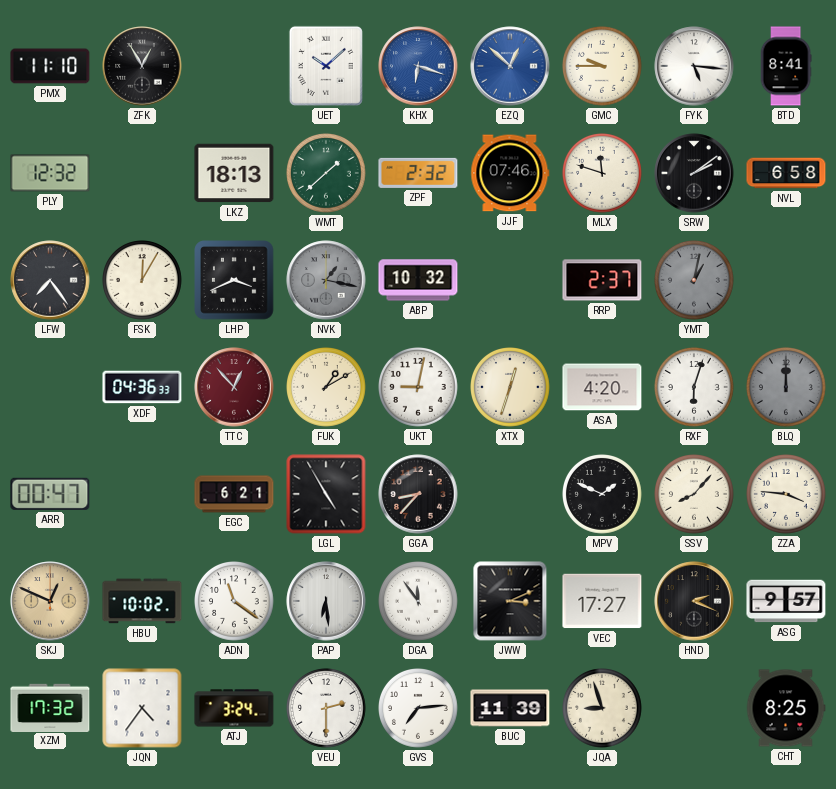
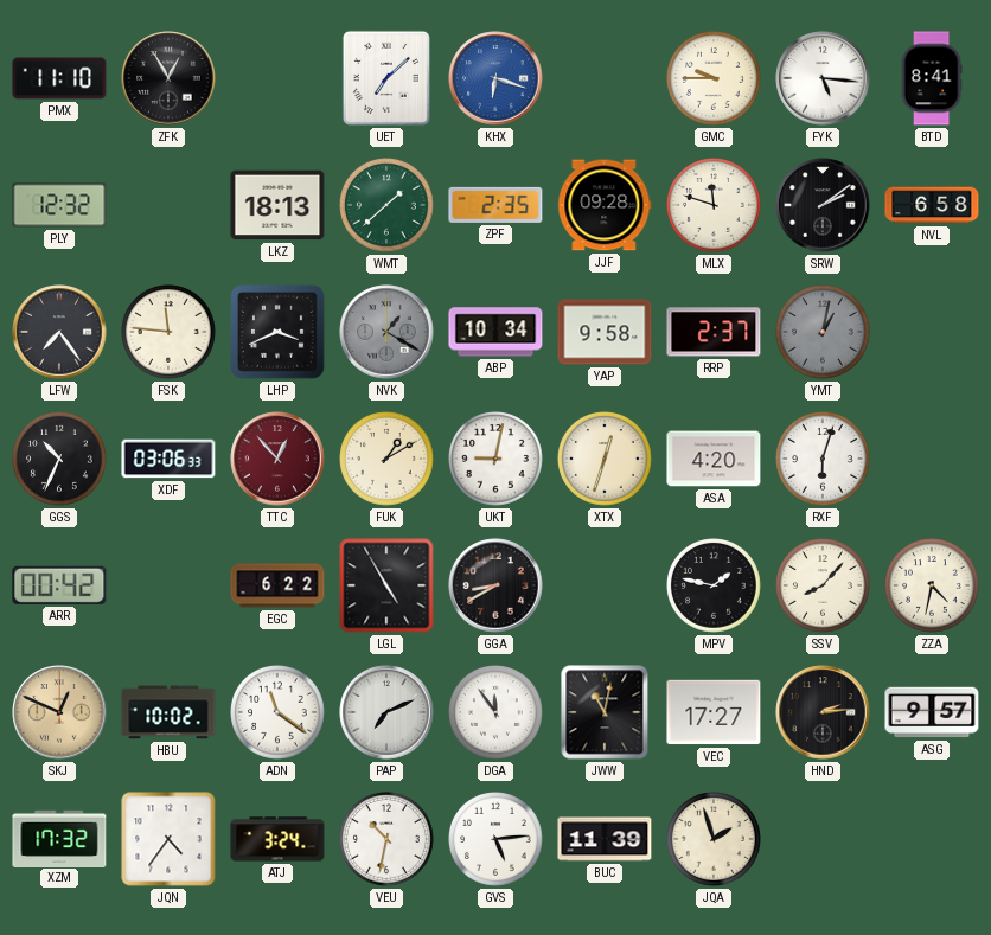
UET: 10:08 -> 7:08
EZQ: 12:52 -> none
ZPF: 2:32 -> 2:35
JJF: 07:46 -> 09:28
FSK: 12:05 -> 11:46
NVK: 1:17 -> 1:20
ABP: 10:32 -> 10:34
YAP: none -> 9:58
GGS: none -> 10:34
XDF: 04:36 -> 03:06
BLQ: 12:00 -> none
ARR: 00:47 -> 00:42
EGC: 6:21 -> 6:22
GGA: 8:37 -> 8:40
MPV: 1:49 -> 1:47
ZZA: 3:46 -> 4:32
PAP: 6:29 -> 7:11
JWW: 3:11 -> 11:02
HND: 2:19 -> 2:14
VEU: 2:30 -> 10:32
GVS: 7:14 -> 5:14
JQA: 8:57 -> 1:57
CHT: 8:25 -> none
